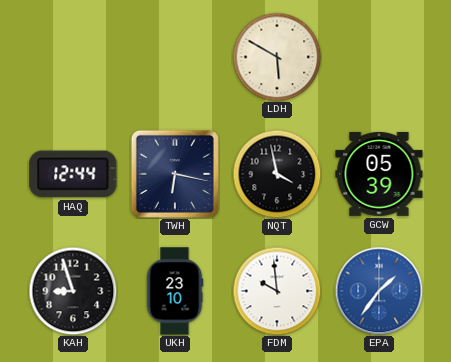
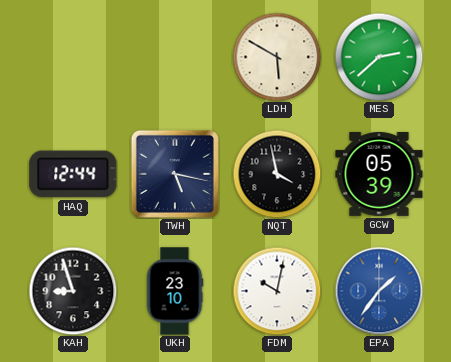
MES: none -> 2:38
TWH: 6:17 -> 5:17
FDM: 9:59 -> 10:02
